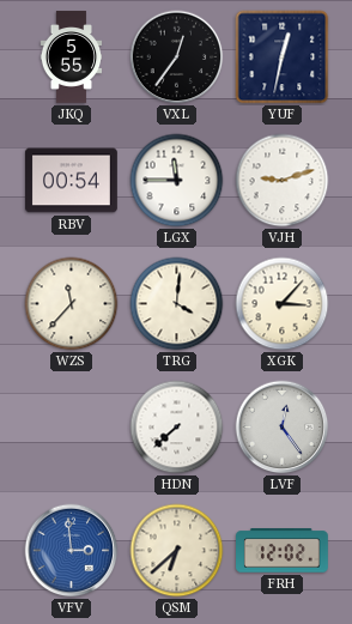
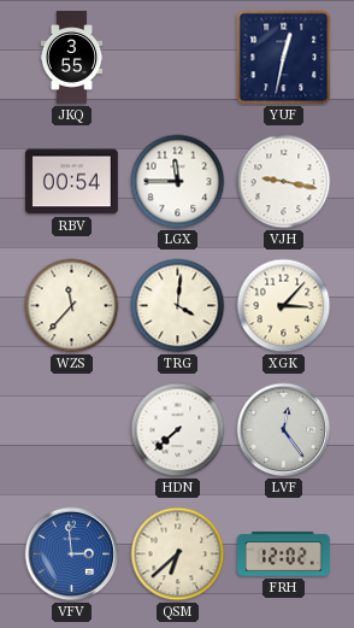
JKQ: 5:55 -> 3:55
VXL: 12:36 -> none
VJH: 9:12 -> 9:17
